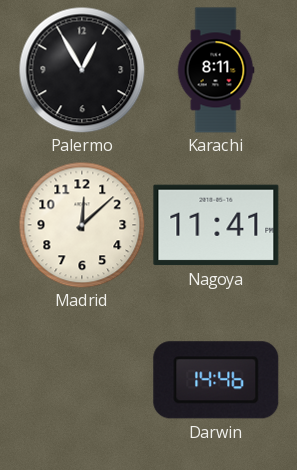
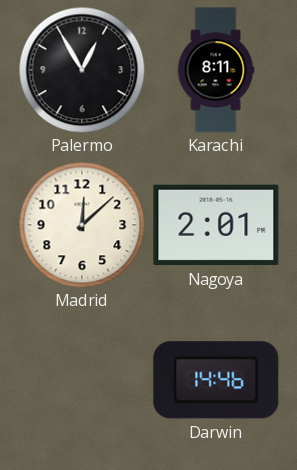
Nagoya: 11:41 -> 2:01
